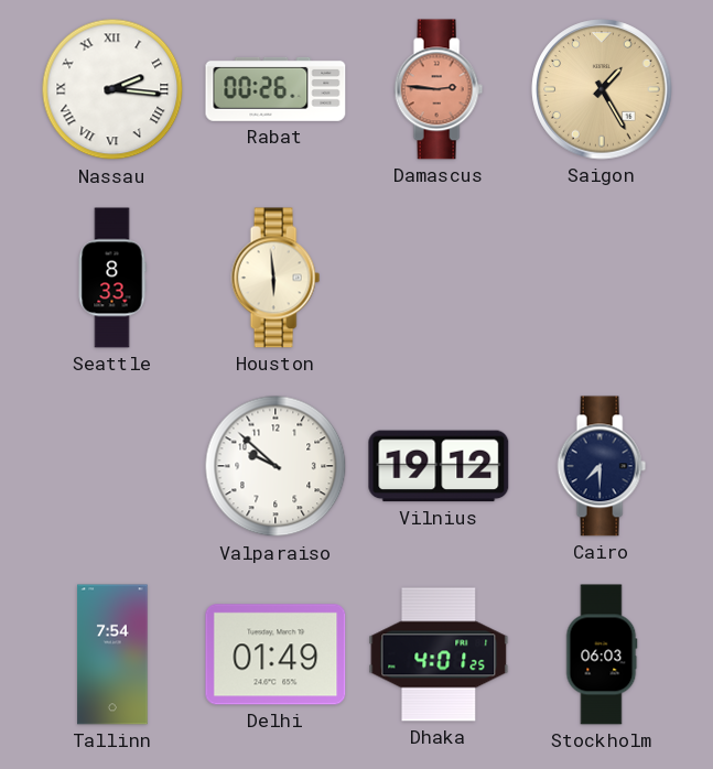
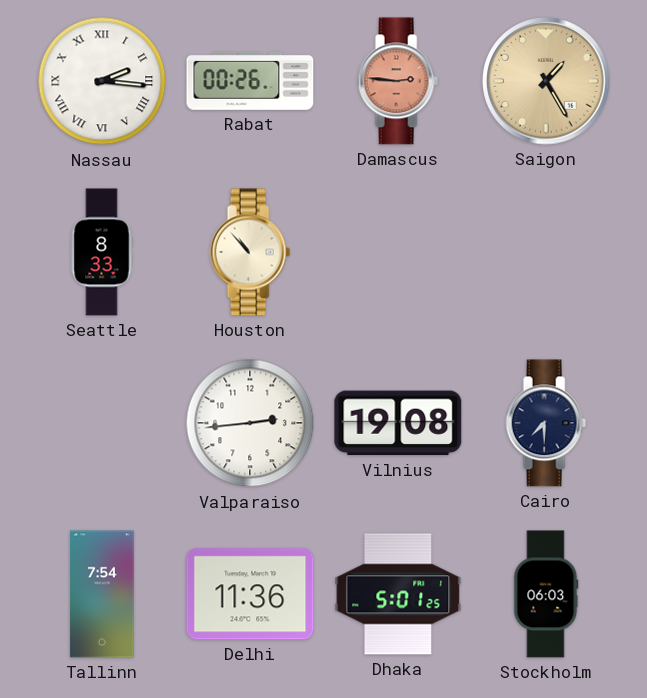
Houston: 5:59 -> 10:53
Valparaiso: 9:52 -> 2:44
Vilnius: 19:12 -> 19:08
Delhi: 01:49 -> 11:36
Dhaka: 4:01 -> 5:01
